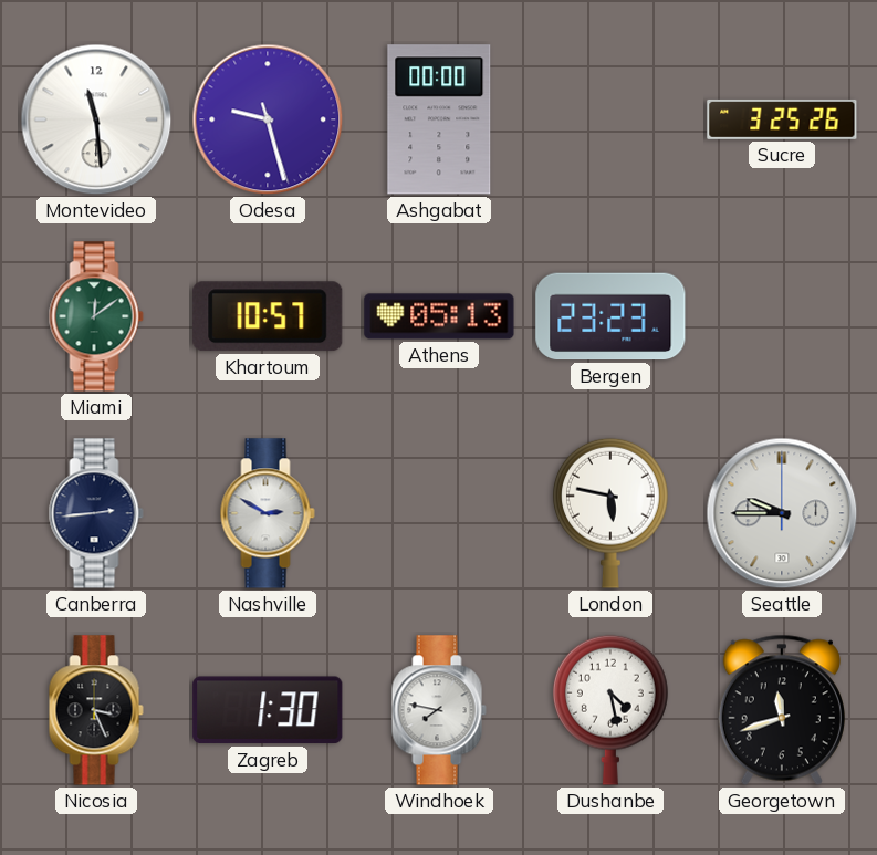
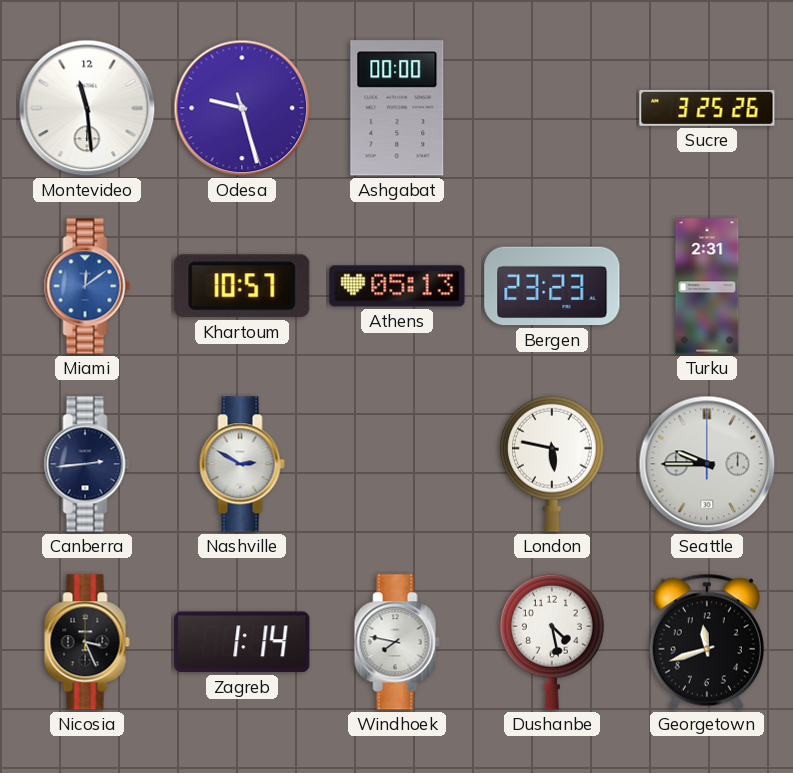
Miami dial: green -> blue
Turku: none -> 2:31
Zagreb: 1:30 -> 1:14
